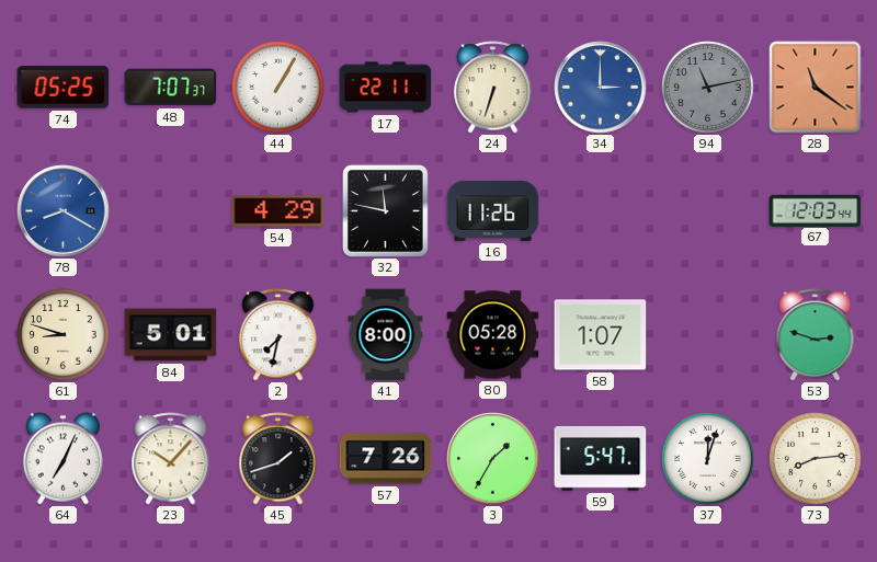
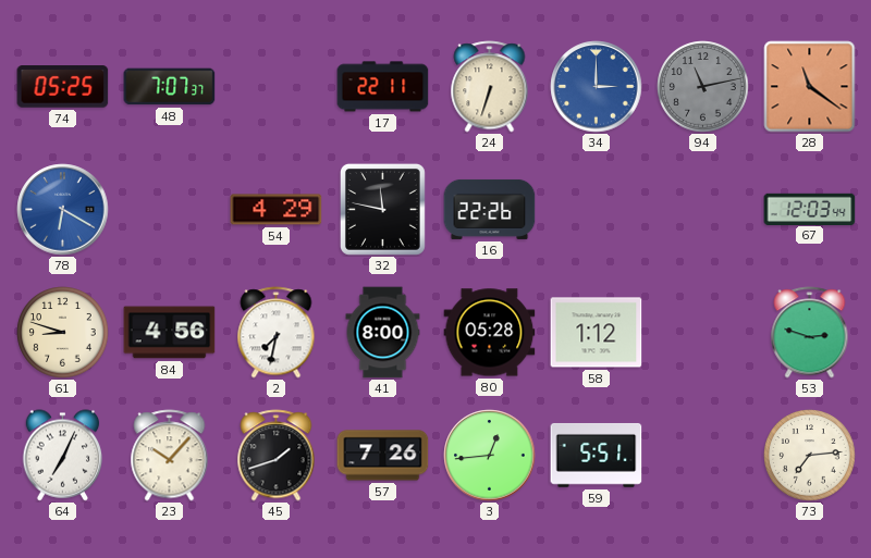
44: 1:05 -> none
78: 8:20 -> 6:20
16: 11:26 -> 22:26
84: 5:01 -> 4:56
58: 1:07 -> 1:12
3: 1:35 -> 12:44
59: 5:47 -> 5:51
37: 12:03 -> none
73: 8:14 -> 7:14
